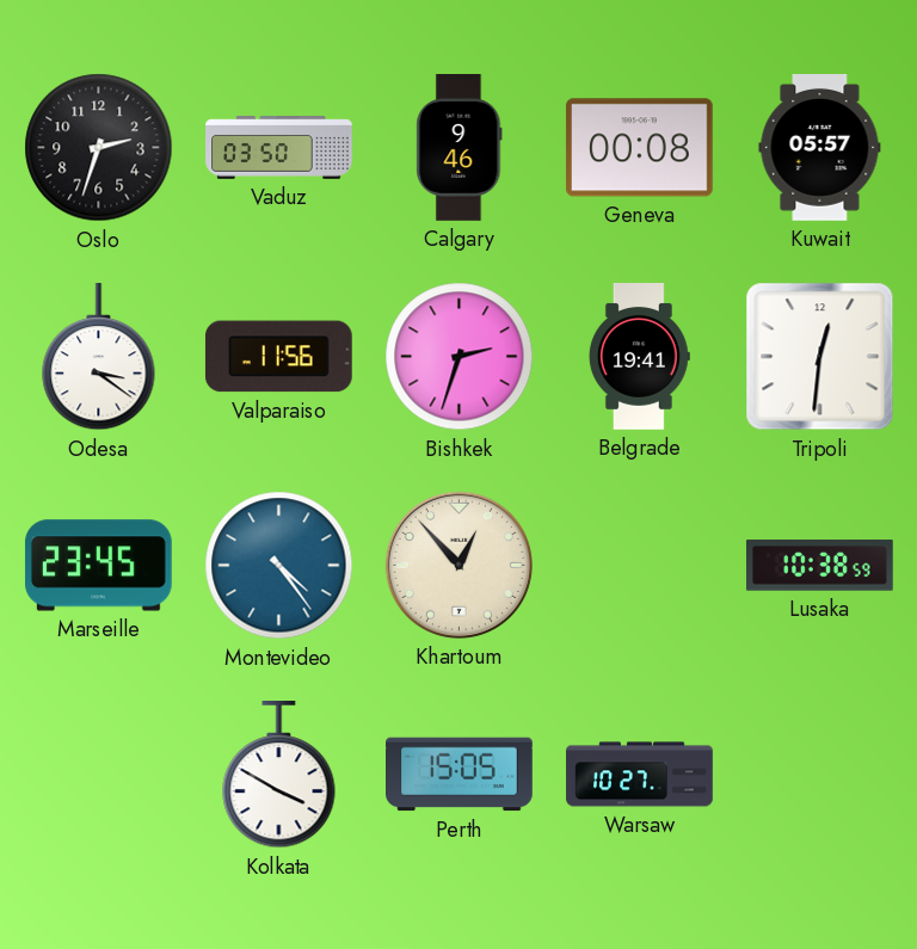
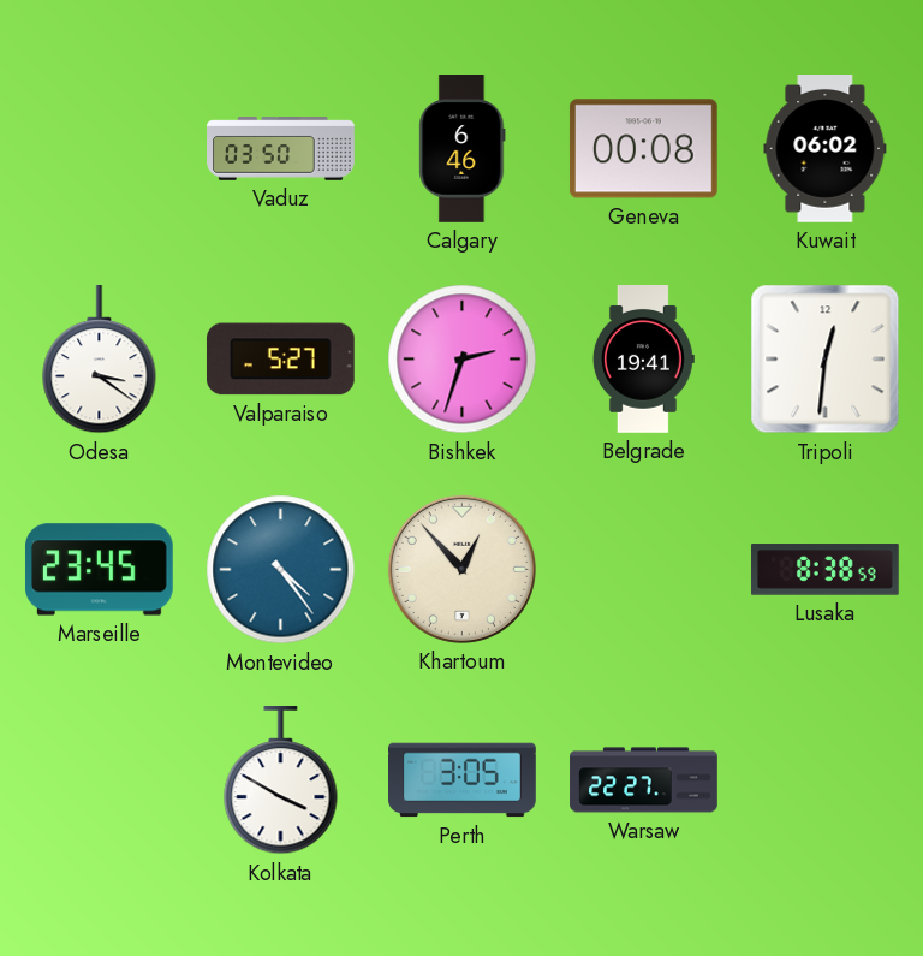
Oslo: 2:33 -> none
Calgary: 9:46 -> 6:46
Kuwait: 05:57 -> 06:02
Valparaiso: 11:56 -> 5:27
Lusaka: 10:38 -> 8:38
Perth: 15:05 -> 3:05
Warsaw: 10:27 -> 22:27
